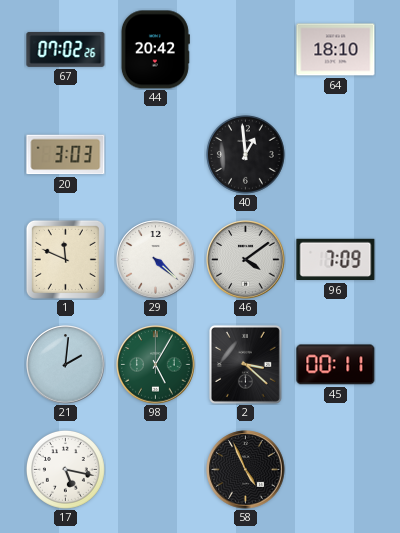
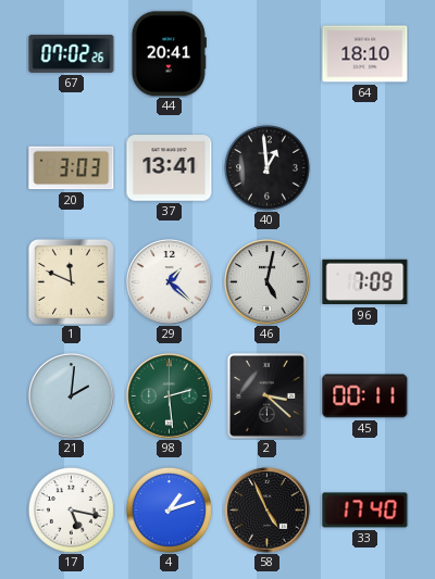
44: 20:42 -> 20:41
37: none -> 13:41
29: 4:22 -> 1:22
46: 4:09 -> 5:02
98: 5:05 -> 2:29
4: none -> 1:12
33: none -> 17:40
